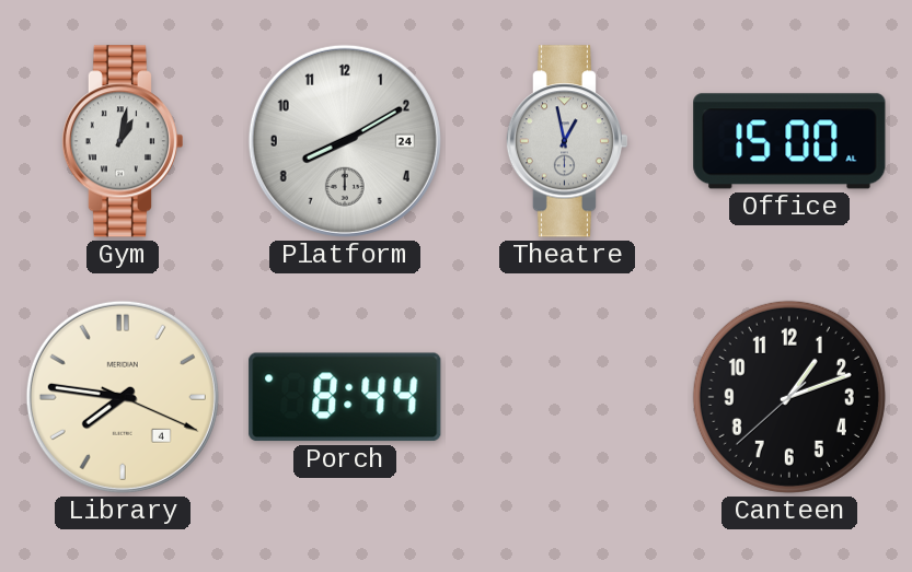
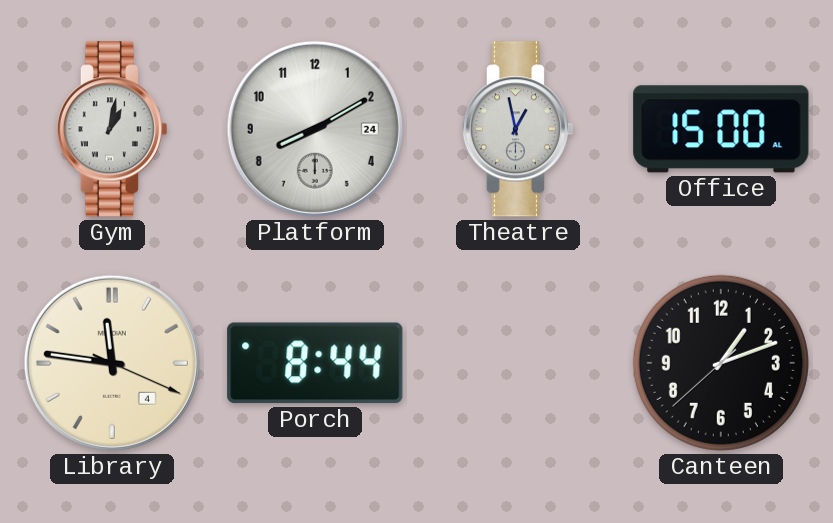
Library: 7:46 -> 11:46
